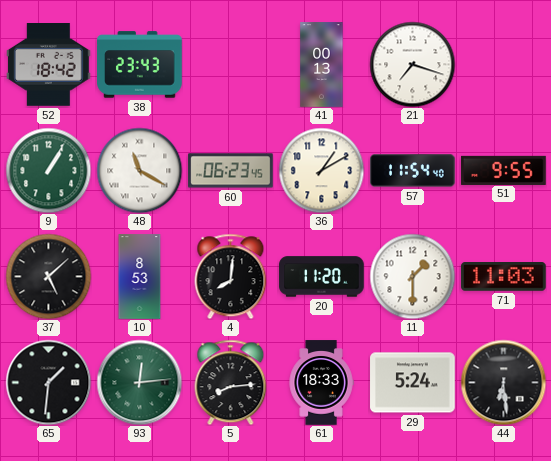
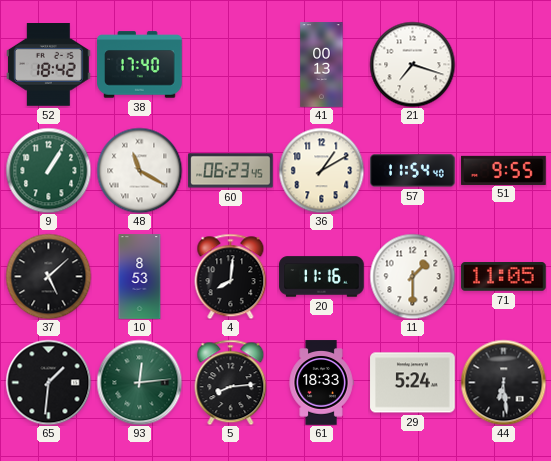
38: 23:43 -> 17:40
20: 11:20 -> 11:16
71: 11:03 -> 11:05
